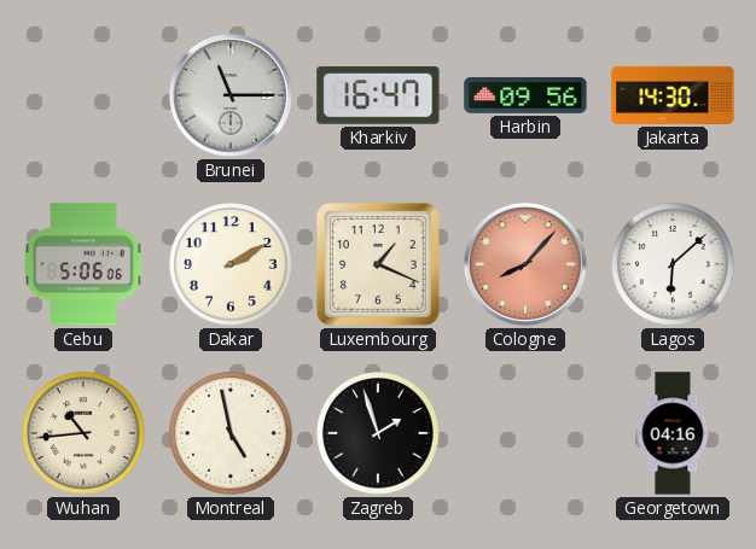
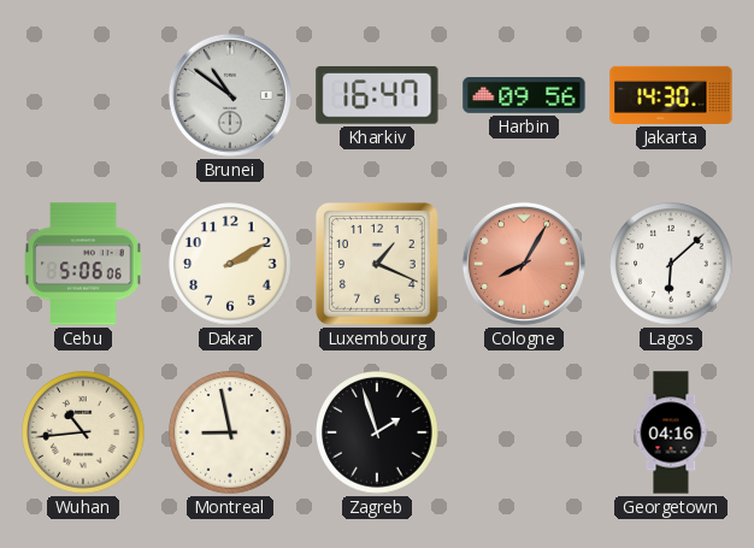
Brunei: 11:15 -> 10:51
Cologne: 8:07 -> 8:05
Montreal: 4:58 -> 8:58
